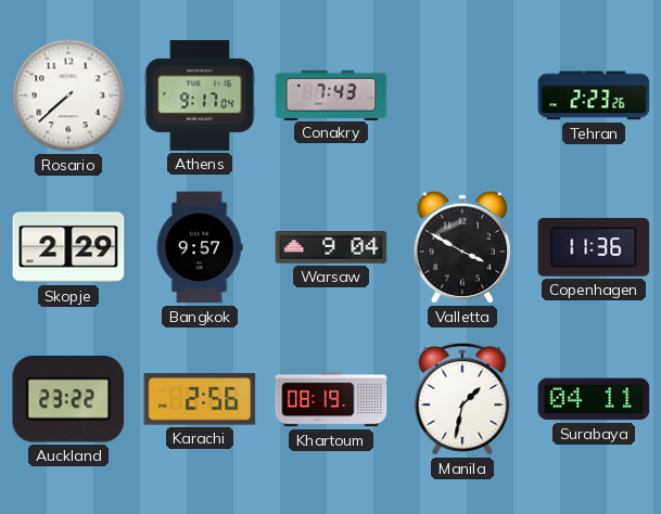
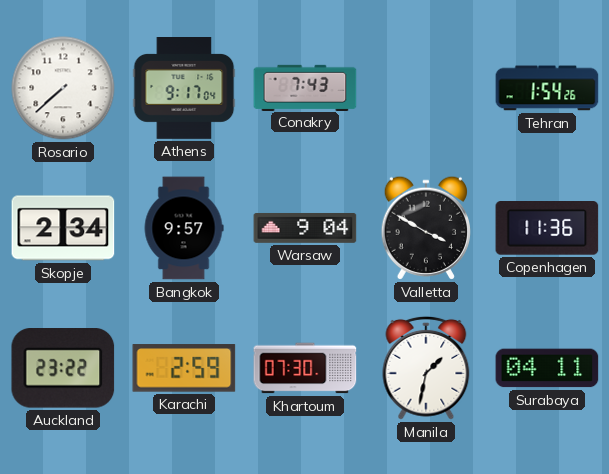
Tehran: 2:23 -> 1:54
Skopje: 2:29 -> 2:34
Karachi: 2:56 -> 2:59
Khartoum: 08:19 -> 07:30
